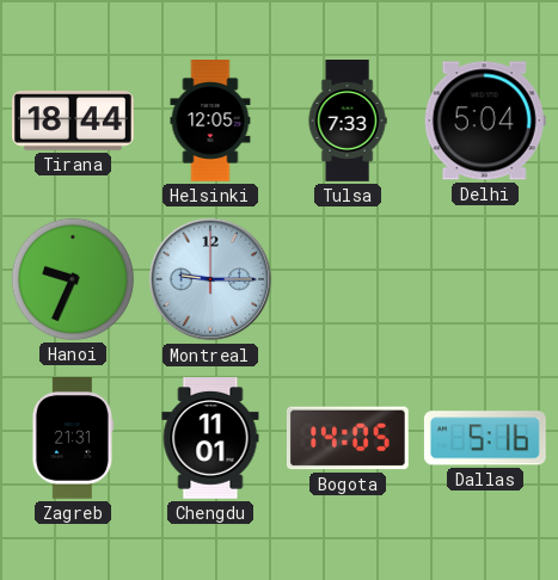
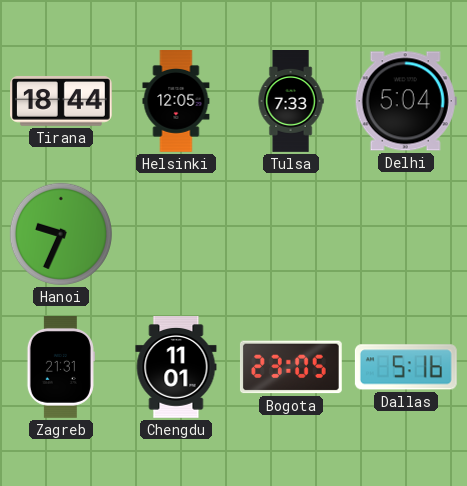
Montreal: 9:15 -> none
Bogota: 14:05 -> 23:05
